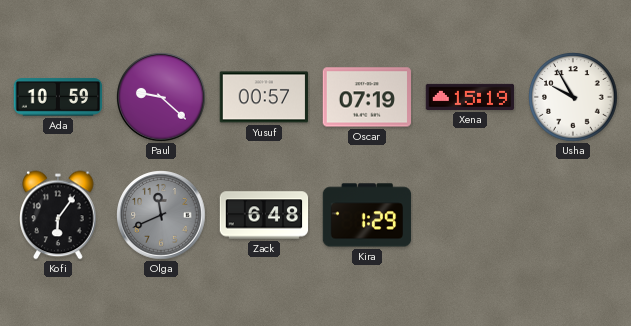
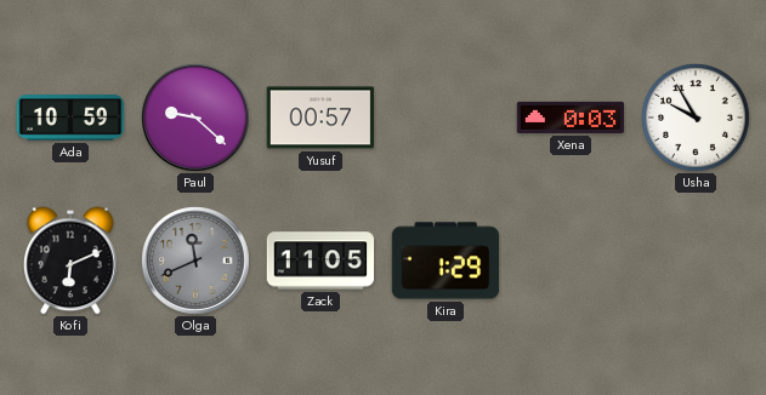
Oscar: 07:19 -> none
Xena: 15:19 -> 0:03
Kofi: 6:06 -> 6:11
Zack: 6:48 -> 11:05
